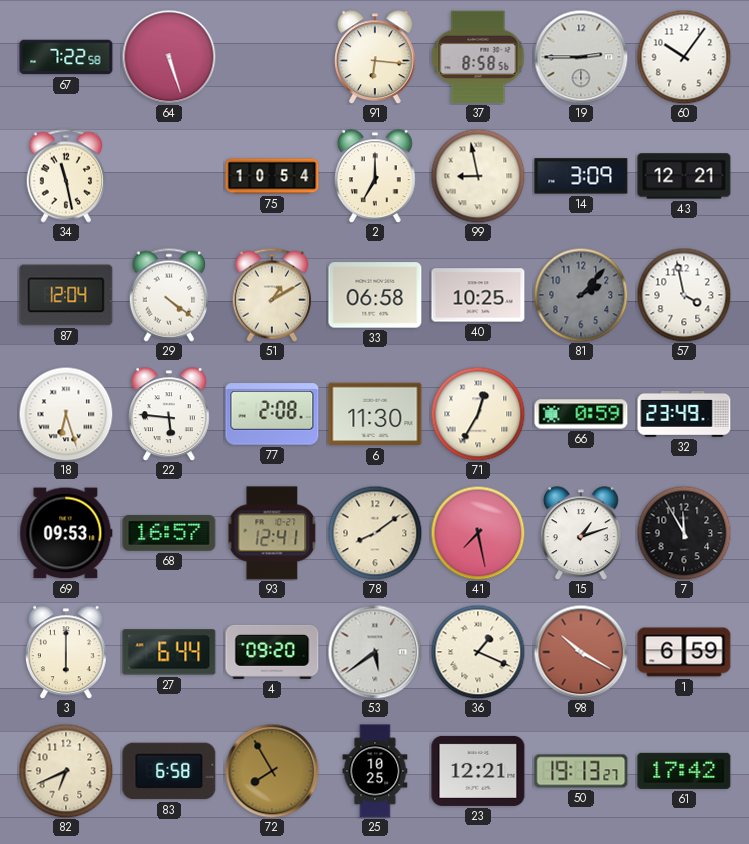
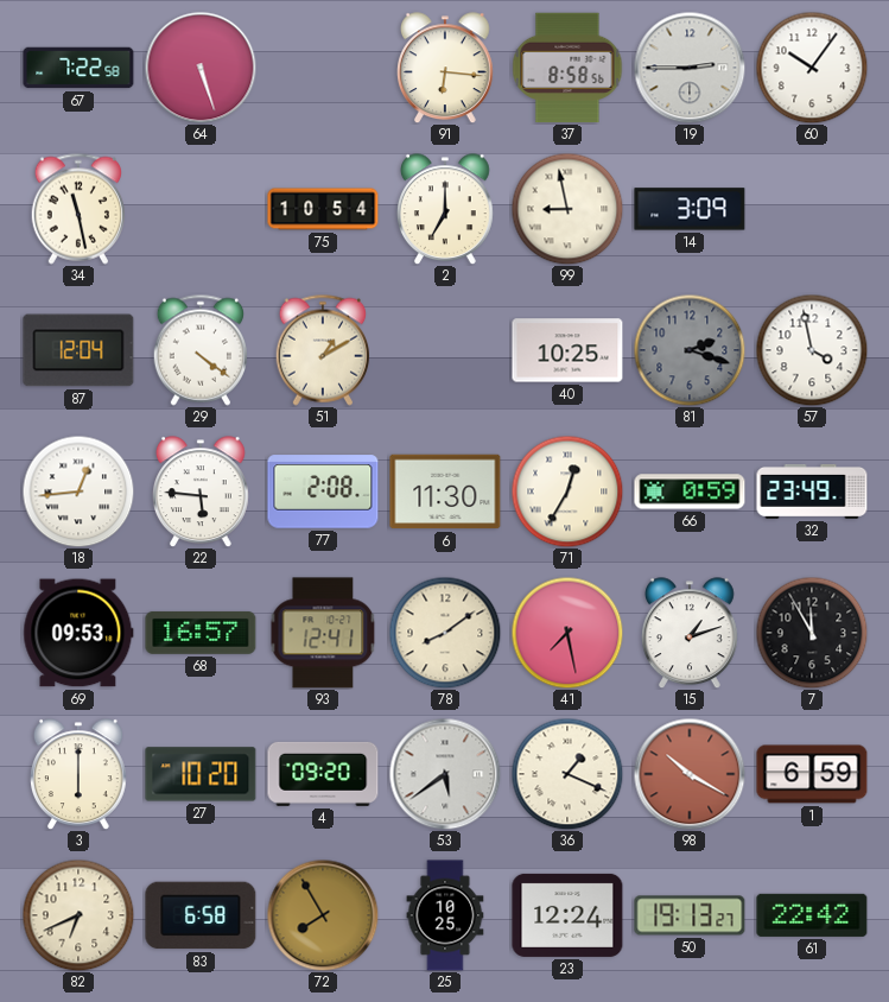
43: 12:21 -> none
33: 06:58 -> none
81: 2:07 -> 2:18
18: 6:27 -> 12:44
27: 6:44 -> 10:20
23: 12:21 -> 12:24
61: 17:42 -> 22:42
